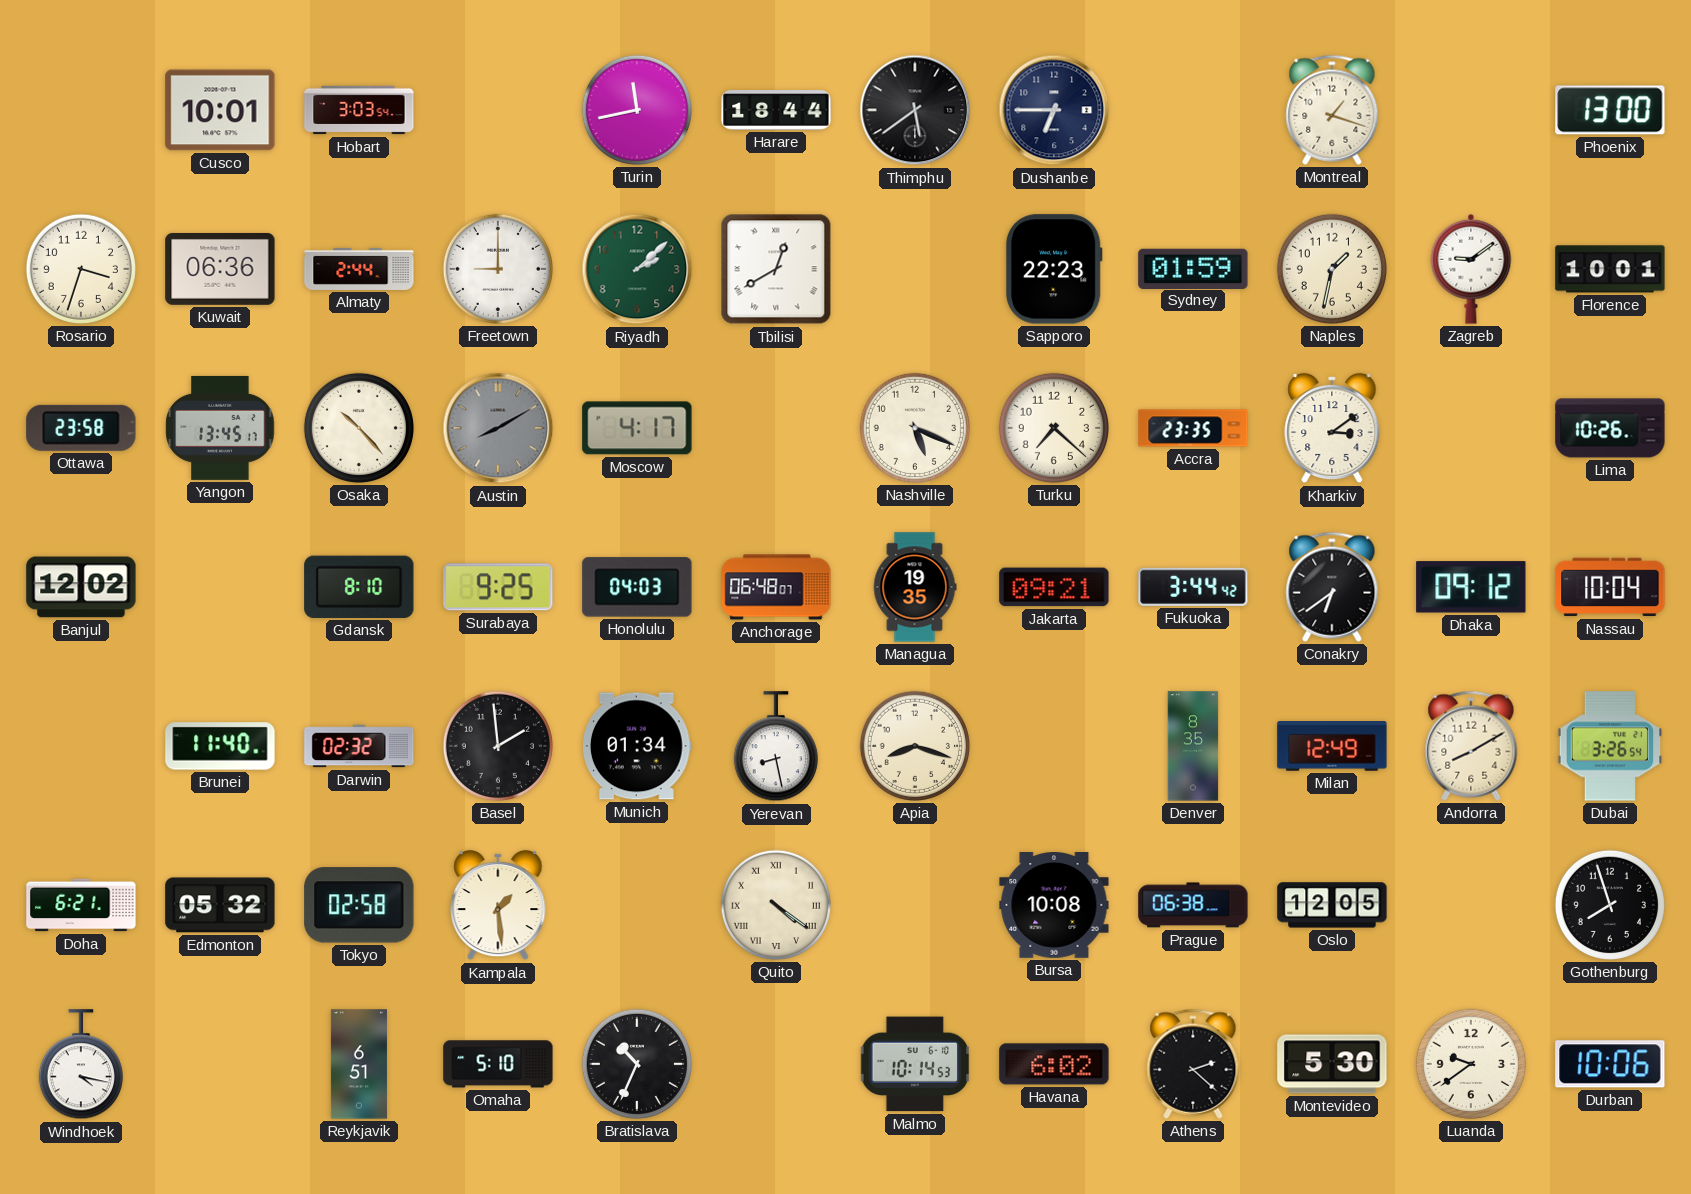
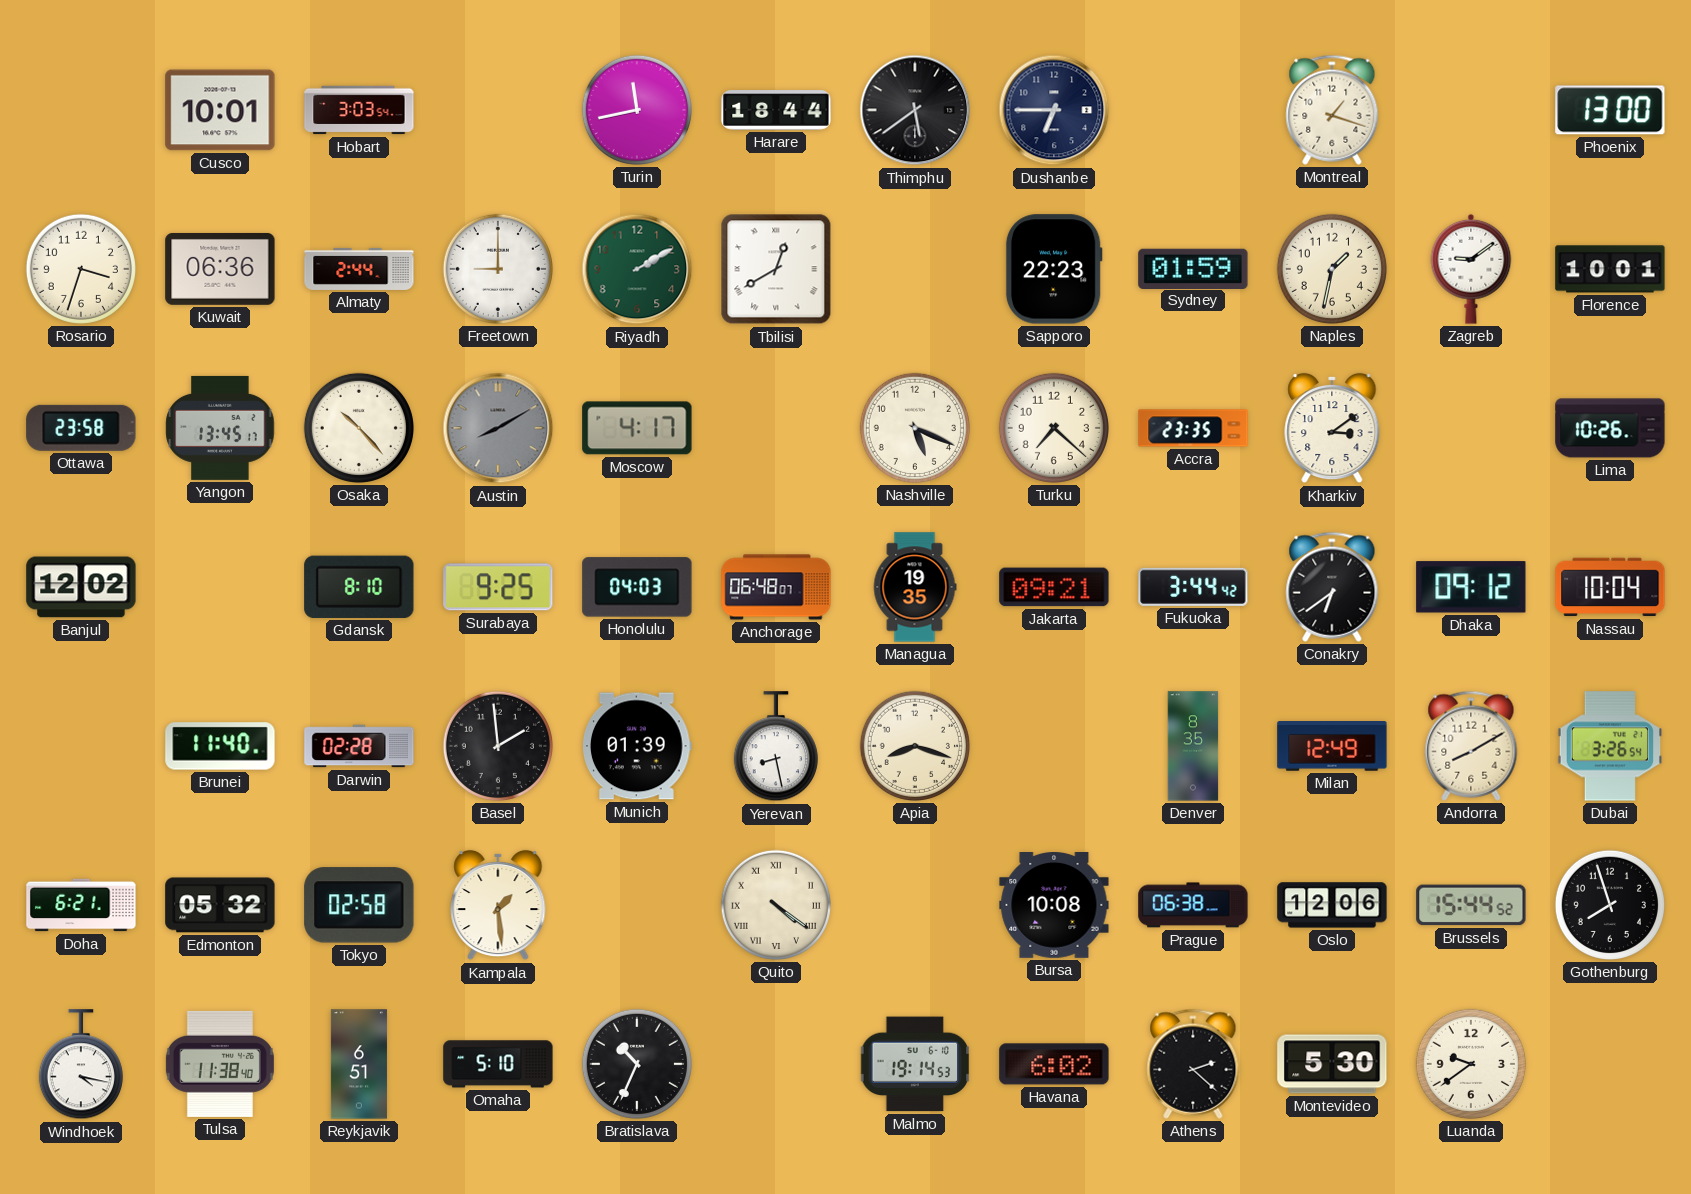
Riyadh: 2:08 -> 2:10
Darwin: 02:32 -> 02:28
Munich: 01:34 -> 01:39
Oslo: 12:05 -> 12:06
Brussels: none -> 15:44
Tulsa: none -> 11:38
Malmo: 10:14 -> 19:14
Durban: 10:06 -> none
